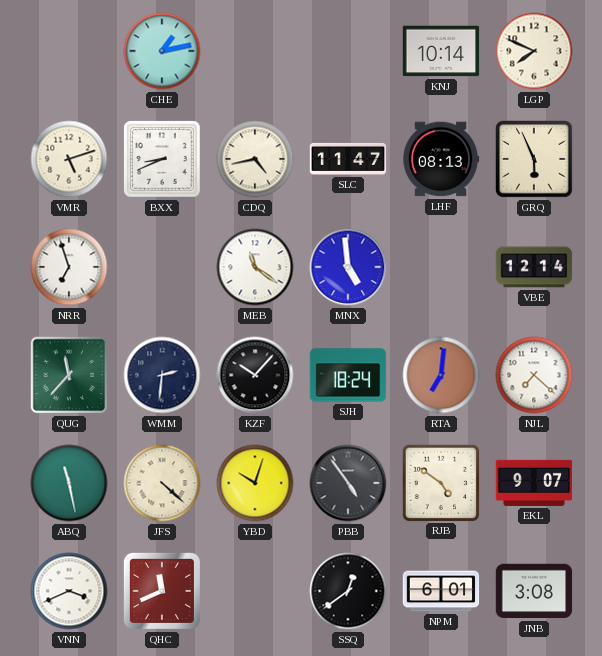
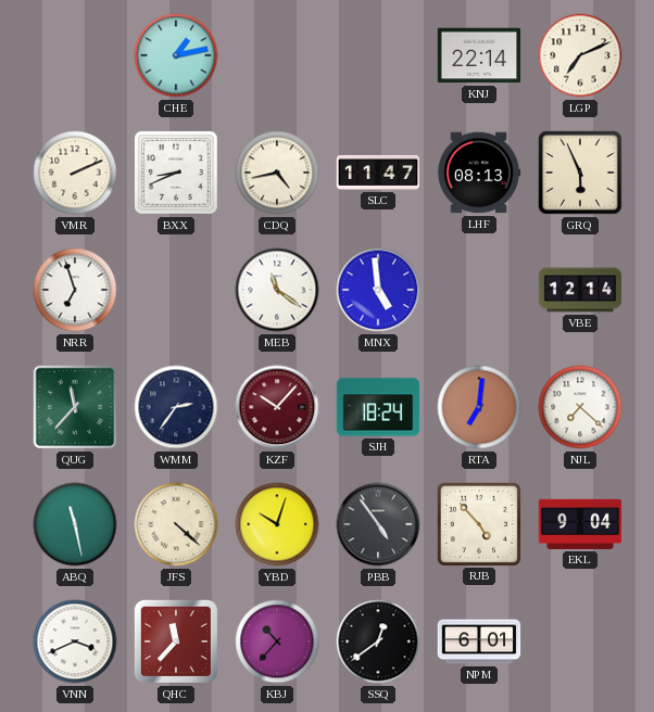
KNJ: 10:14 -> 22:14
LGP: 7:49 -> 7:11
VMR: 5:12 -> 2:11
WMM: 2:31 -> 2:36
KZF dial: black -> burgundy
RJB: 4:51 -> 4:53
EKL: 9:07 -> 9:04
QHC: 11:41 -> 11:37
KBJ: none -> 10:37
JNB: 3:08 -> none
